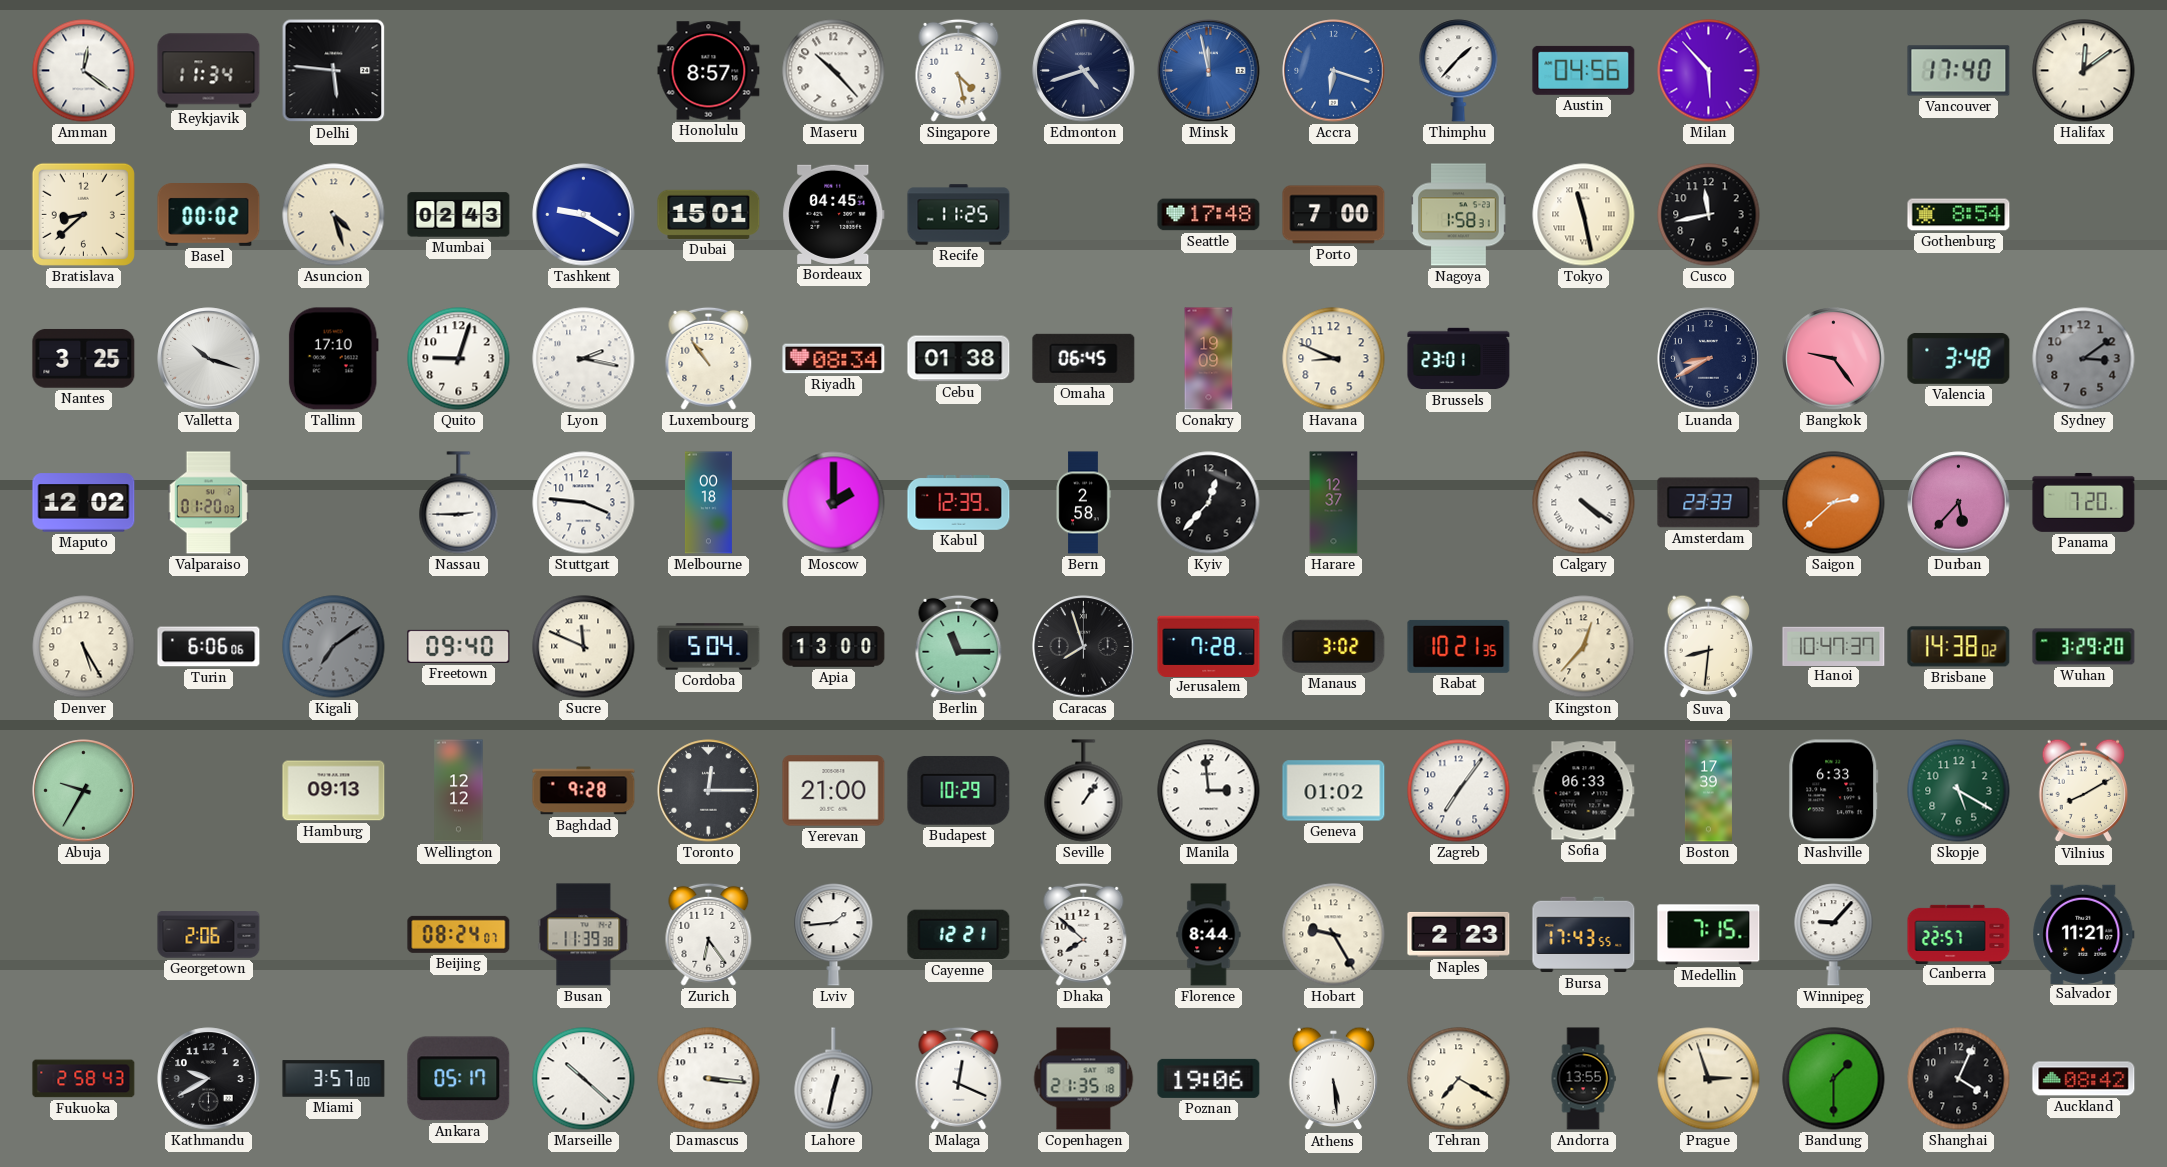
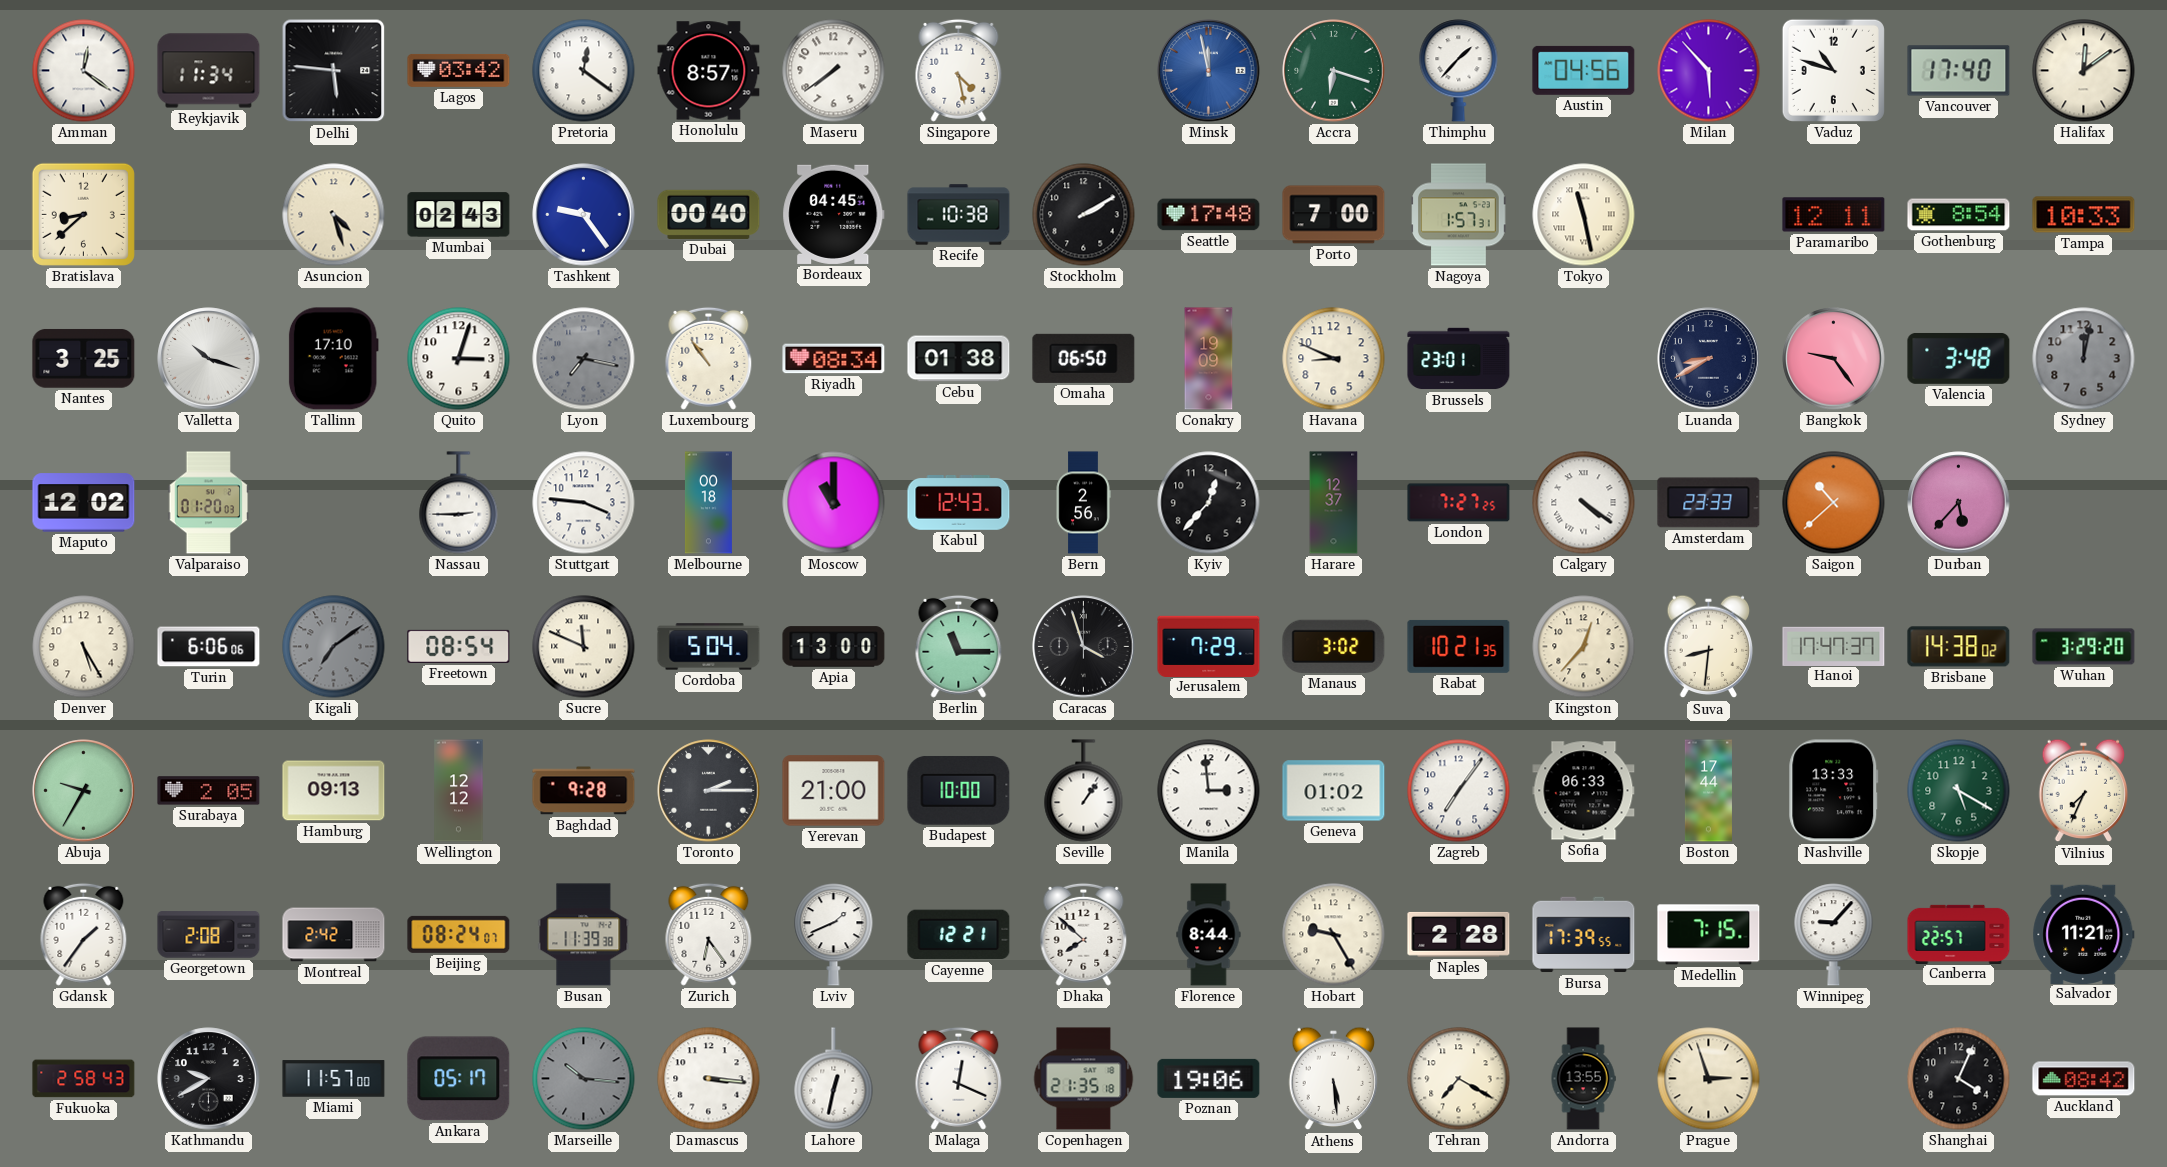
Lagos: none -> 03:42
Pretoria: none -> 12:21
Maseru: 10:23 -> 7:39
Edmonton: 4:42 -> none
Accra dial: blue -> green
Vaduz: none -> 10:48
Basel: 00:02 -> none
Tashkent: 9:20 -> 9:24
Dubai: 15:01 -> 00:40
Recife: 11:25 -> 10:38
Stockholm: none -> 2:10
Nagoya: 1:58 -> 1:57
Cusco: 11:43 -> none
Paramaribo: none -> 12:11
Tampa: none -> 10:33
Quito: 9:03 -> 3:03
Lyon: 2:17 -> 7:17
Lyon dial: white -> grey
Omaha: 06:45 -> 06:50
Sydney: 3:09 -> 12:02
Moscow: 2:00 -> 11:00
Kabul: 12:39 -> 12:43
Bern: 2:58 -> 2:56
London: none -> 7:27
Saigon: 2:38 -> 10:38
Panama: 7:20 -> none
Freetown: 09:40 -> 08:54
Caracas: 7:57 -> 3:57
Jerusalem: 7:28 -> 7:29
Hanoi: 10:47 -> 17:47
Surabaya: none -> 2:05
Toronto: 12:15 -> 2:15
Budapest: 10:29 -> 10:00
Boston: 17:39 -> 17:44
Nashville: 6:33 -> 13:33
Vilnius: 8:10 -> 7:34
Gdansk: none -> 1:36
Georgetown: 2:06 -> 2:08
Montreal: none -> 2:42
Lviv: 1:44 -> 1:41
Naples: 2:23 -> 2:28
Bursa: 17:43 -> 17:39
Miami: 3:57 -> 11:57
Marseille: 10:22 -> 10:16
Marseille dial: white -> grey
Bandung: 1:30 -> none
